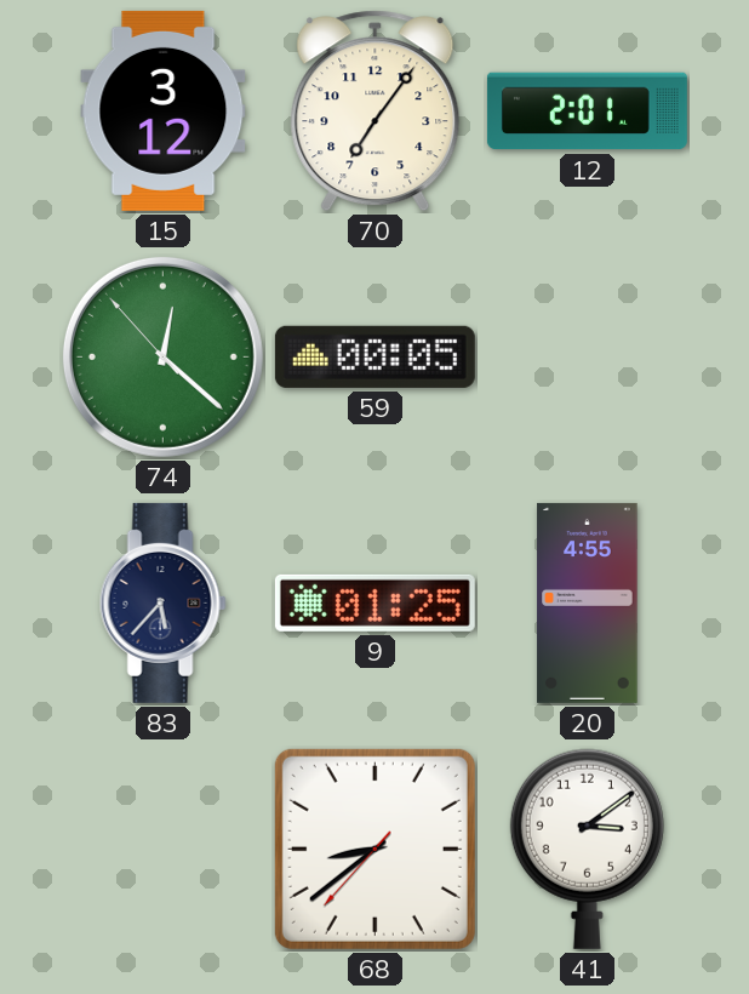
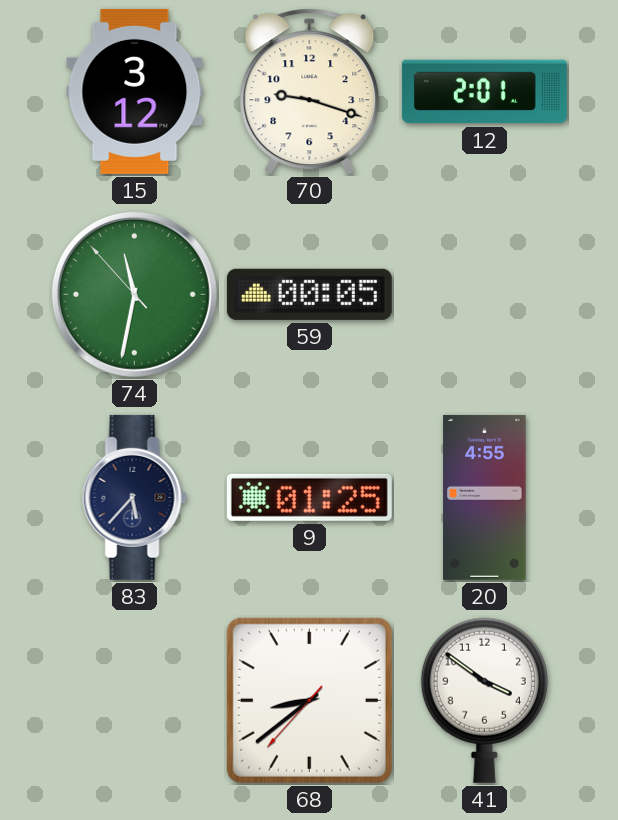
70: 7:06 -> 9:18
74: 12:21 -> 11:31
41: 3:09 -> 3:51
